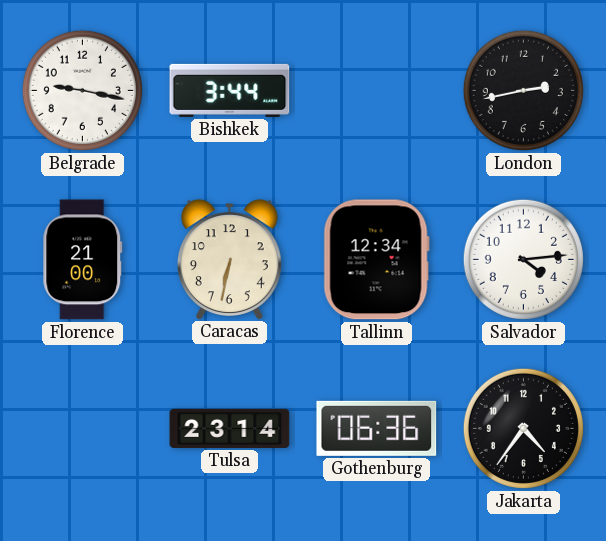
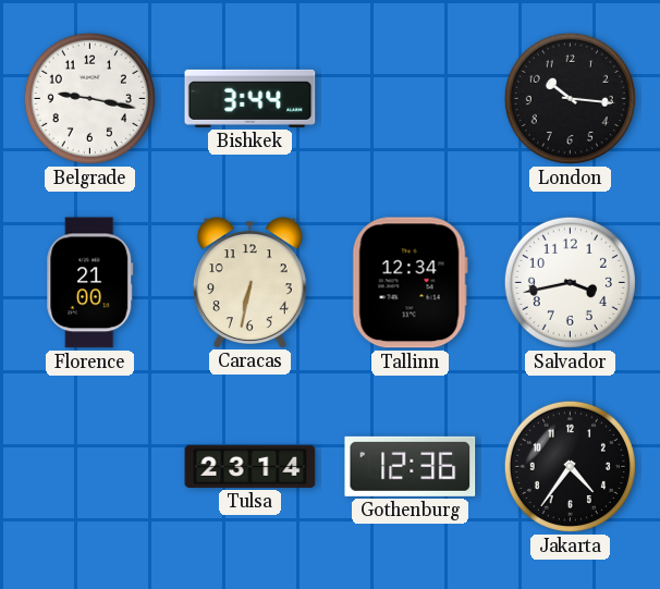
London: 2:43 -> 10:16
Salvador: 4:14 -> 3:43
Gothenburg: 06:36 -> 12:36
